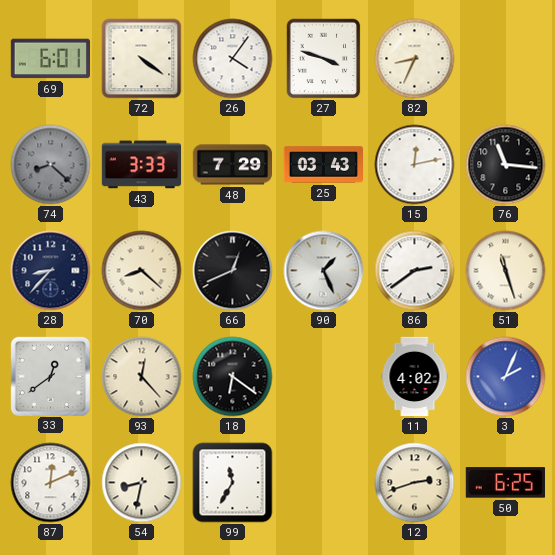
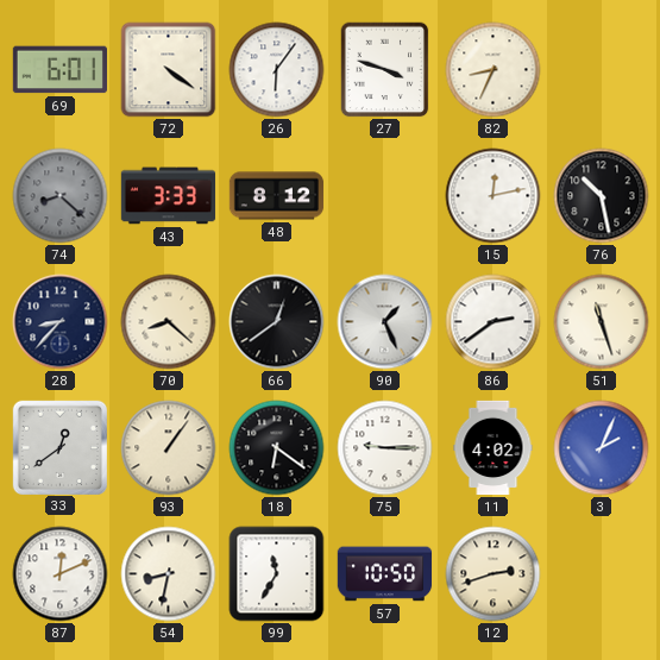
26: 4:06 -> 6:06
48: 7:29 -> 8:12
25: 03:43 -> none
76: 11:16 -> 10:28
66: 12:41 -> 12:39
93: 12:23 -> 1:06
75: none -> 9:15
57: none -> 10:50
50: 6:25 -> none
